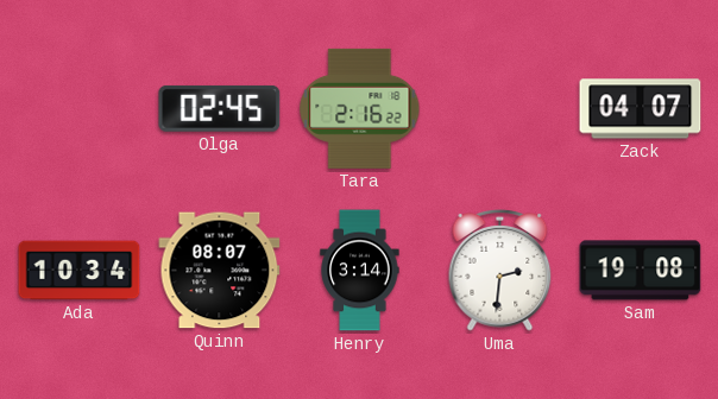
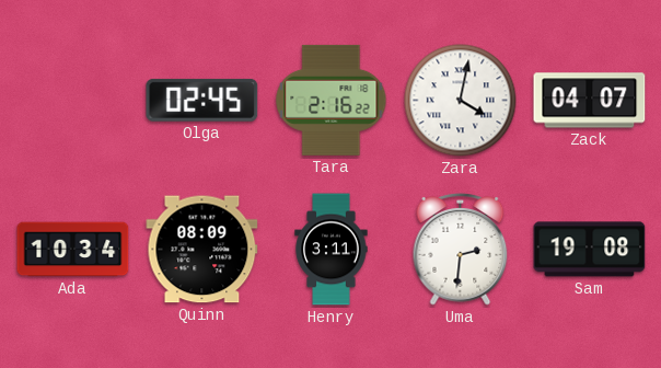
Zara: none -> 4:02
Quinn: 08:07 -> 08:09
Henry: 3:14 -> 3:11
